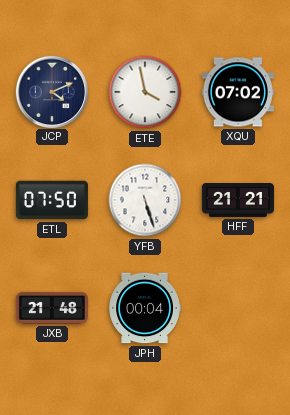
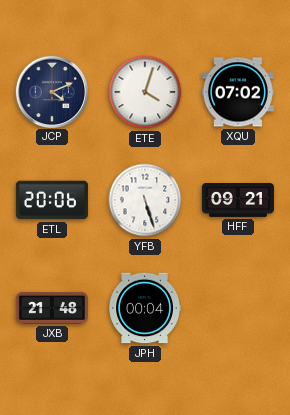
ETE: 3:58 -> 4:03
ETL: 07:50 -> 20:06
HFF: 21:21 -> 09:21
